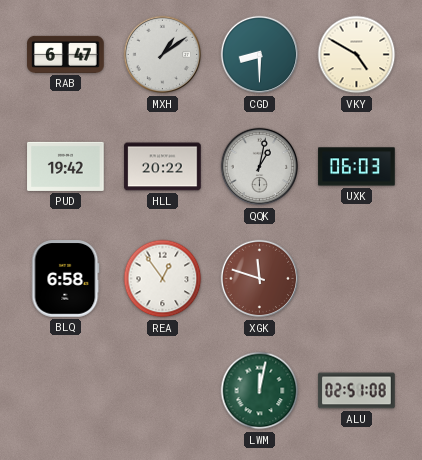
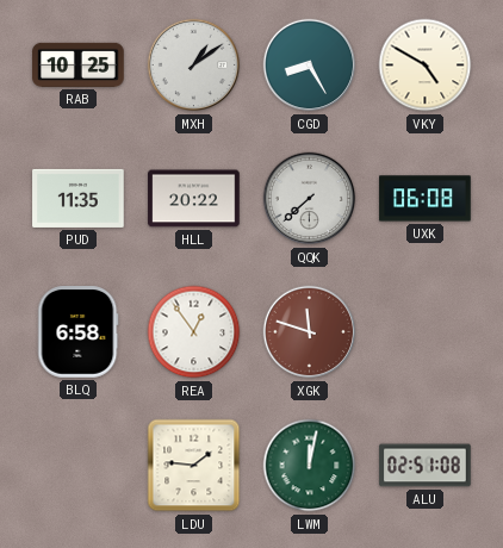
RAB: 6:47 -> 10:25
CGD: 8:30 -> 8:25
PUD: 19:42 -> 11:35
QQK: 1:02 -> 7:38
UXK: 06:03 -> 06:08
LDU: none -> 1:46
